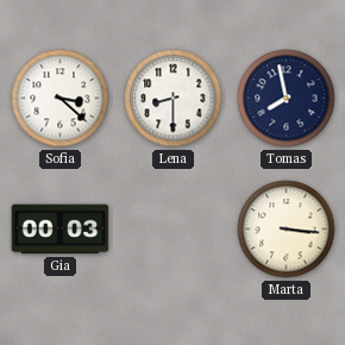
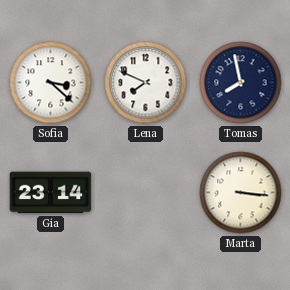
Lena: 8:30 -> 7:49
Gia: 00:03 -> 23:14
